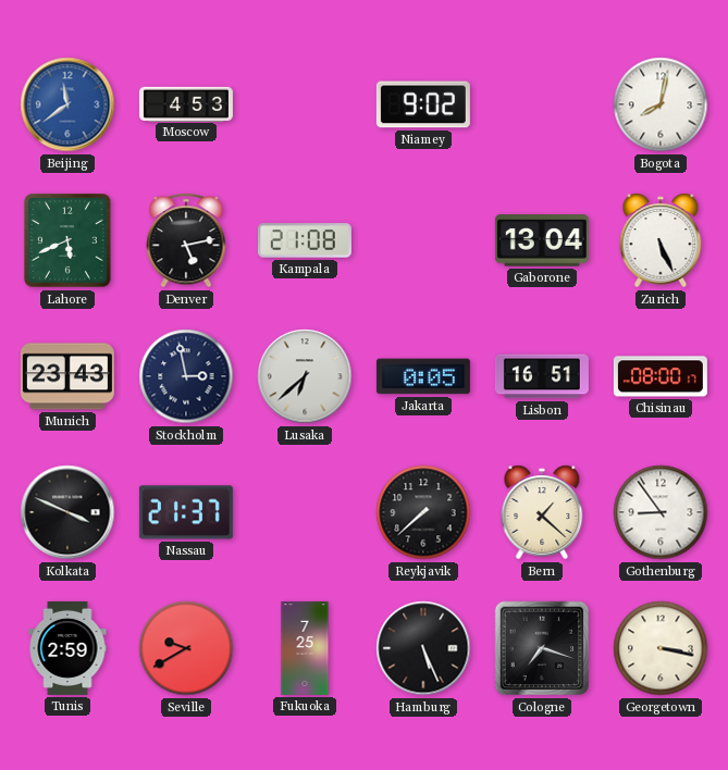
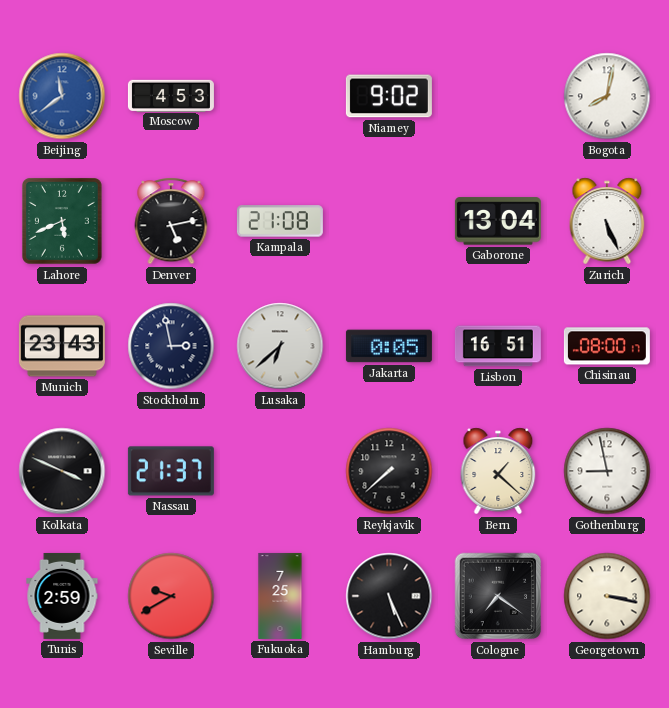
Gothenburg: 8:54 -> 8:58
Cologne: 7:18 -> 7:21
